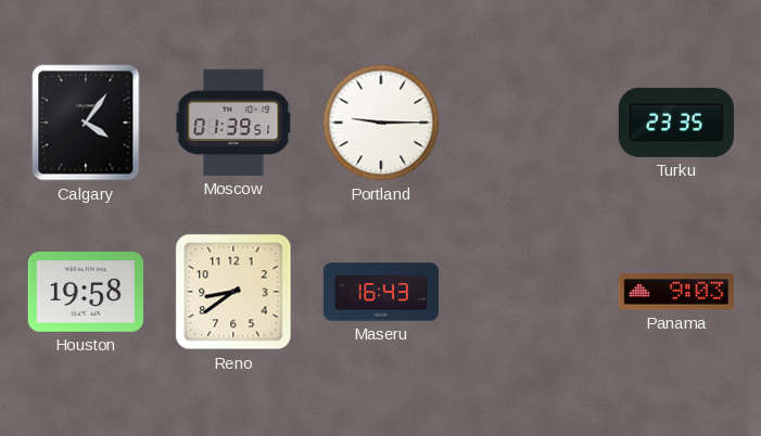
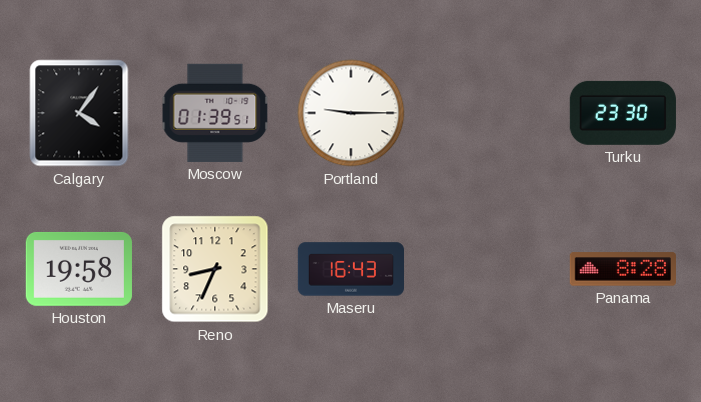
Turku: 23:35 -> 23:30
Reno: 8:39 -> 8:34
Panama: 9:03 -> 8:28
